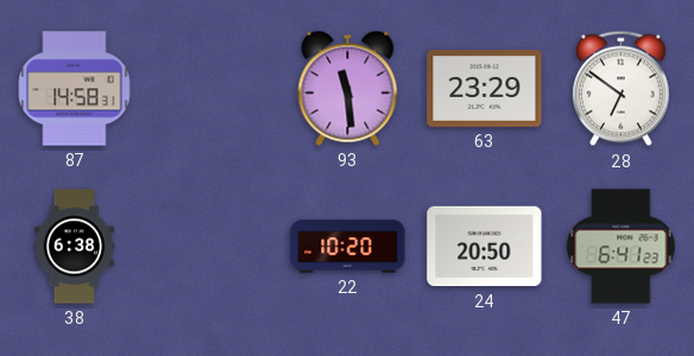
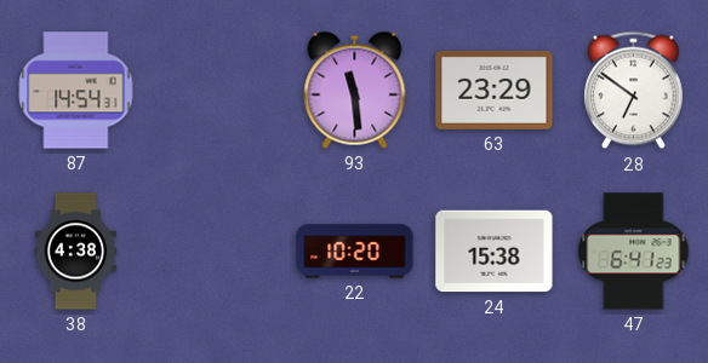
87: 14:58 -> 14:54
38: 6:38 -> 4:38
24: 20:50 -> 15:38
